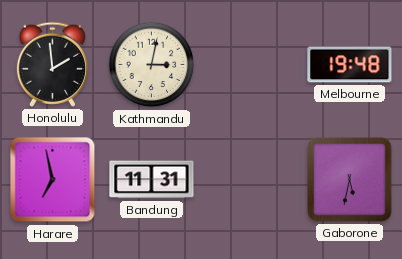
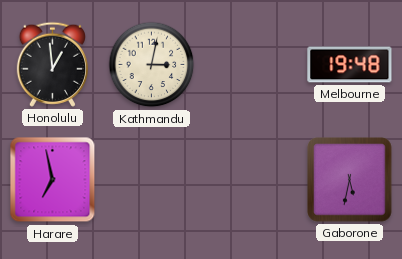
Honolulu: 1:59 -> 12:59
Bandung: 11:31 -> none
